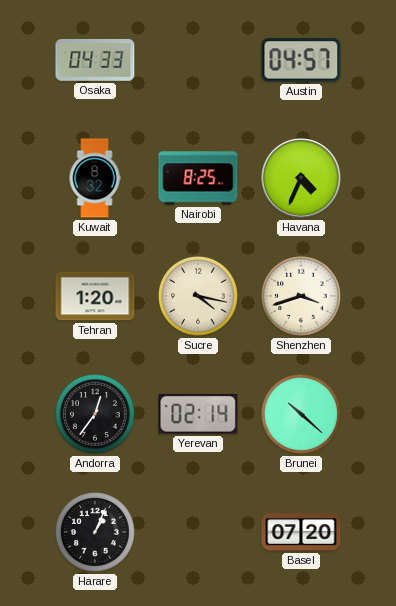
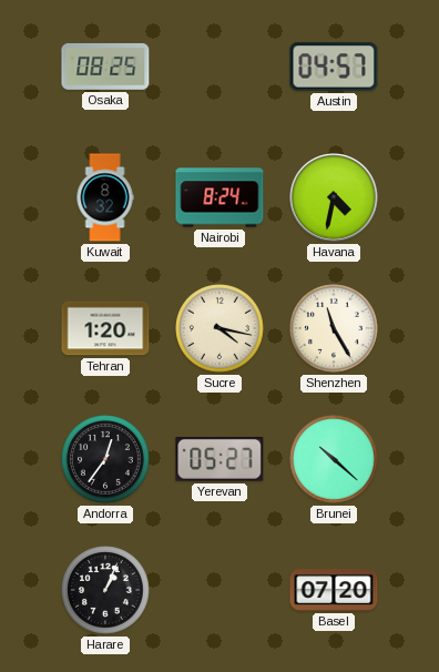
Osaka: 04:33 -> 08:25
Nairobi: 8:25 -> 8:24
Havana: 4:34 -> 4:32
Shenzhen: 3:42 -> 11:25
Yerevan: 02:14 -> 05:27
